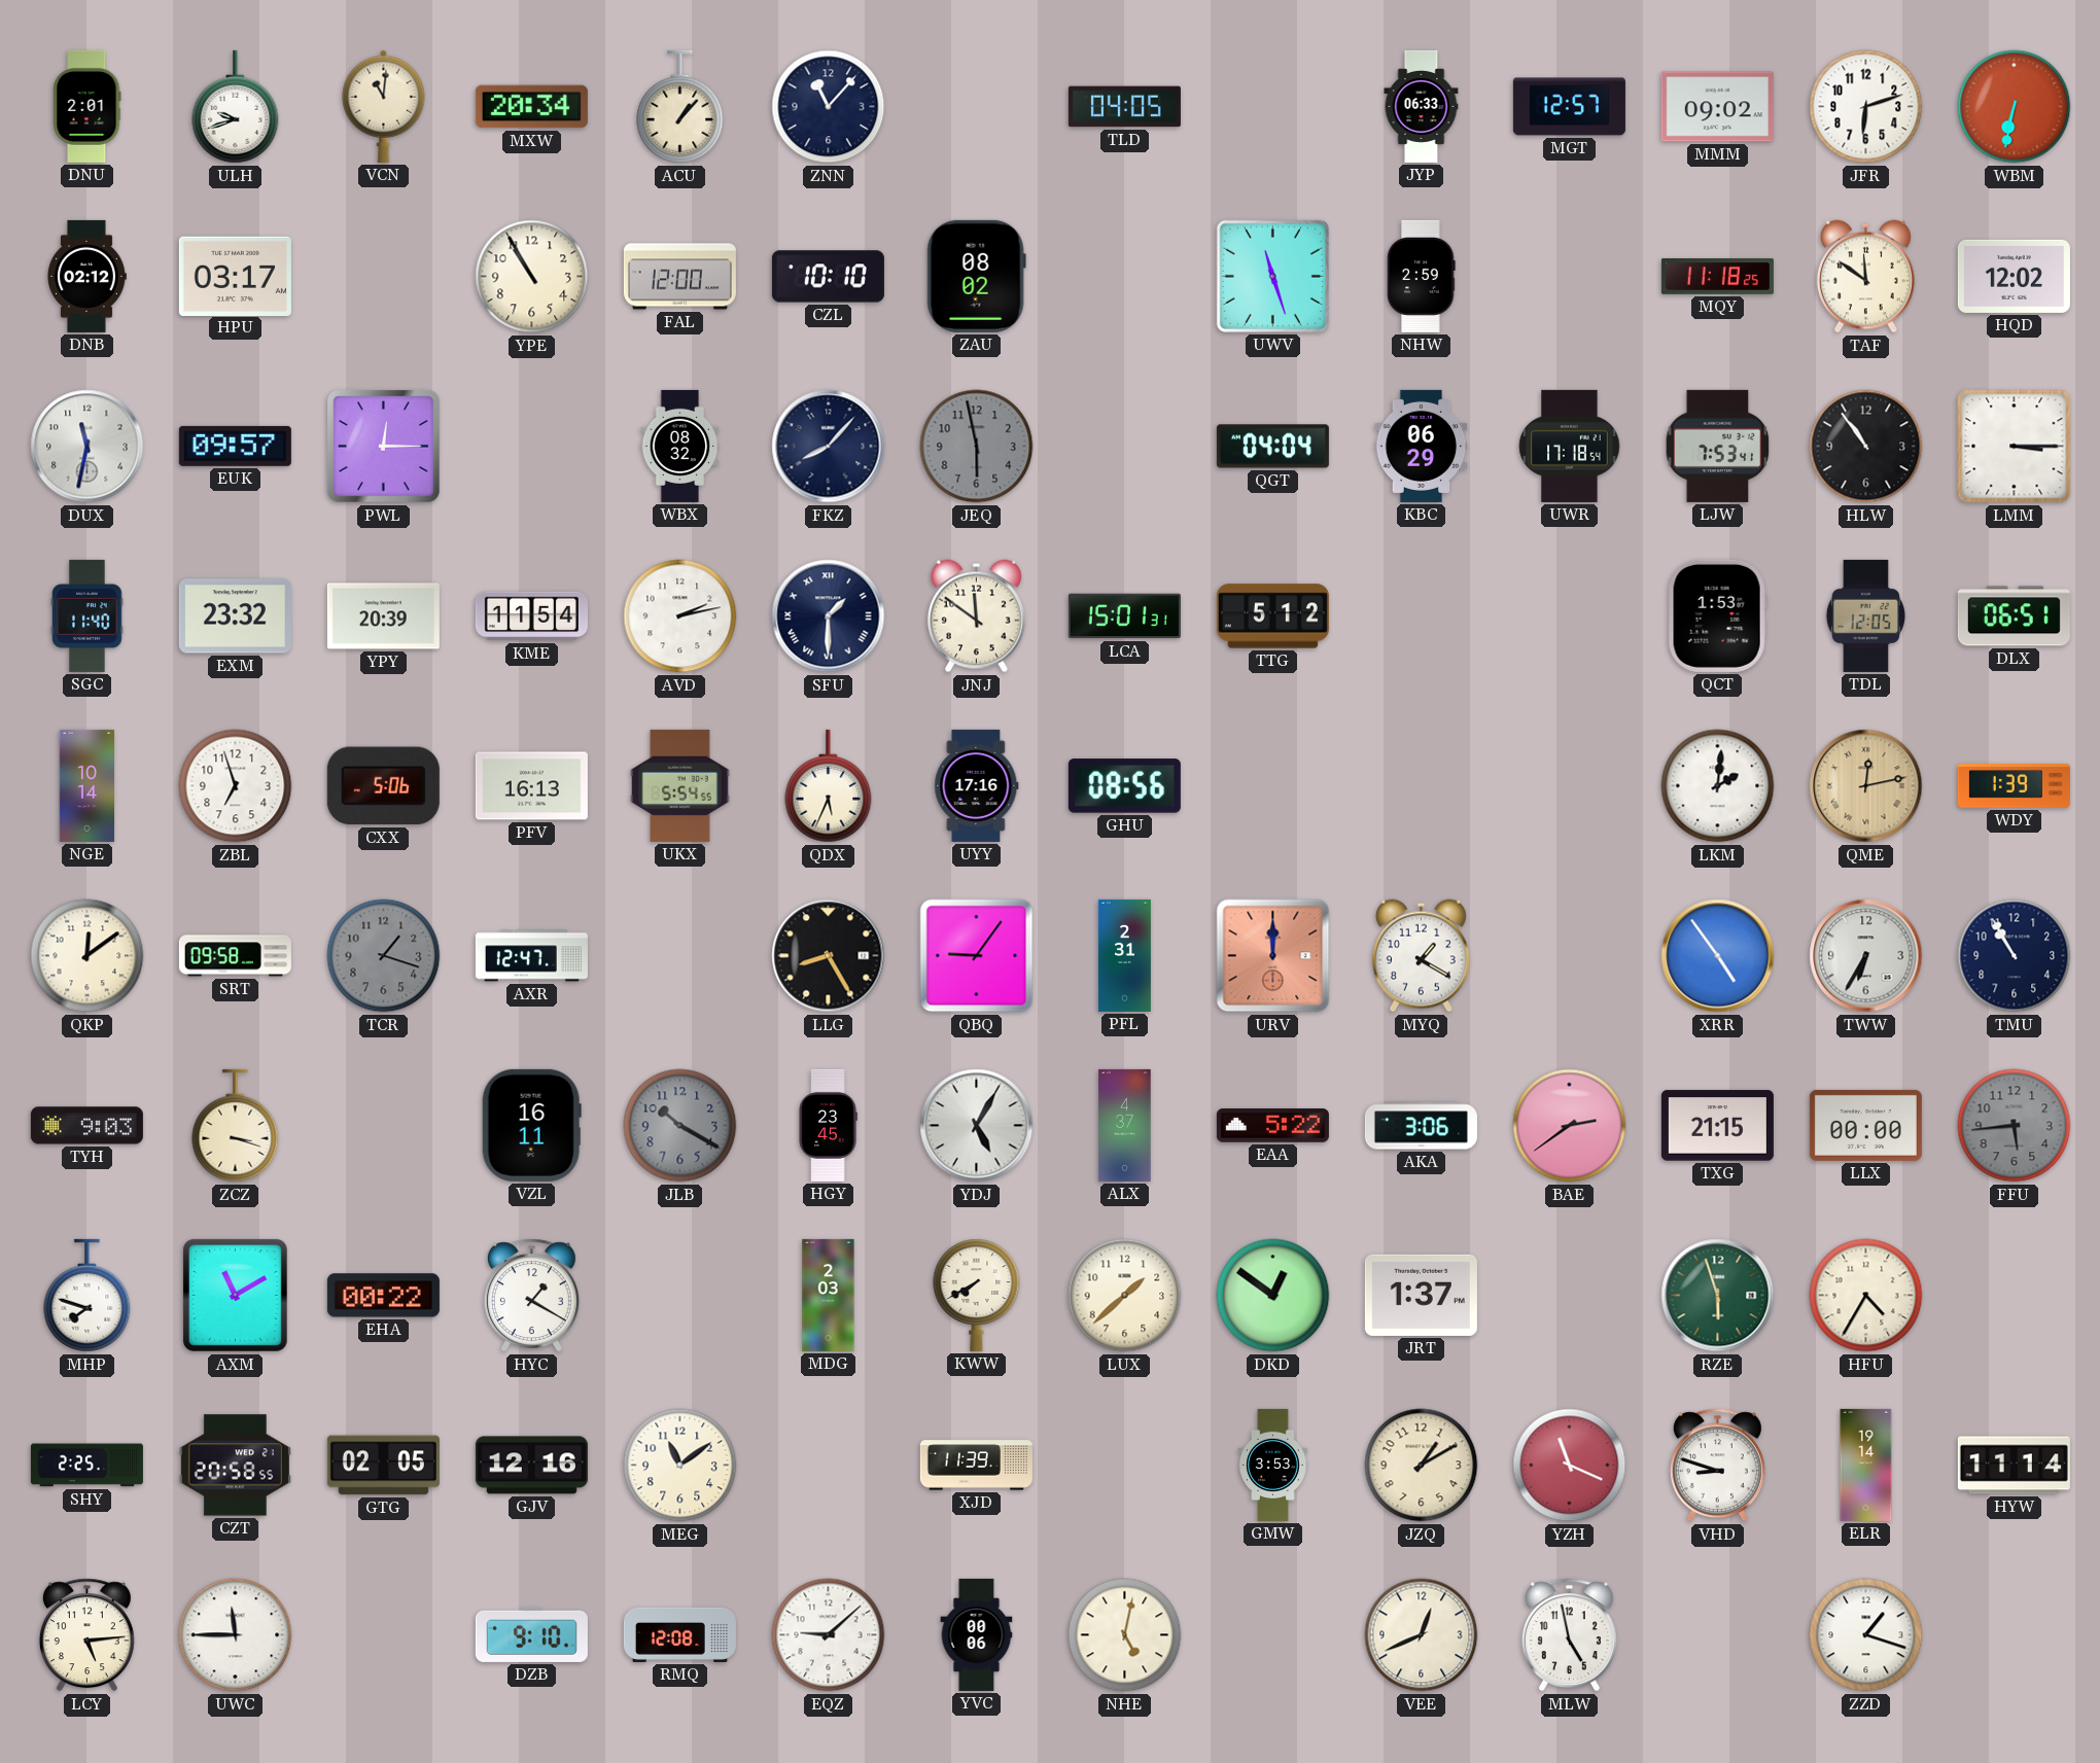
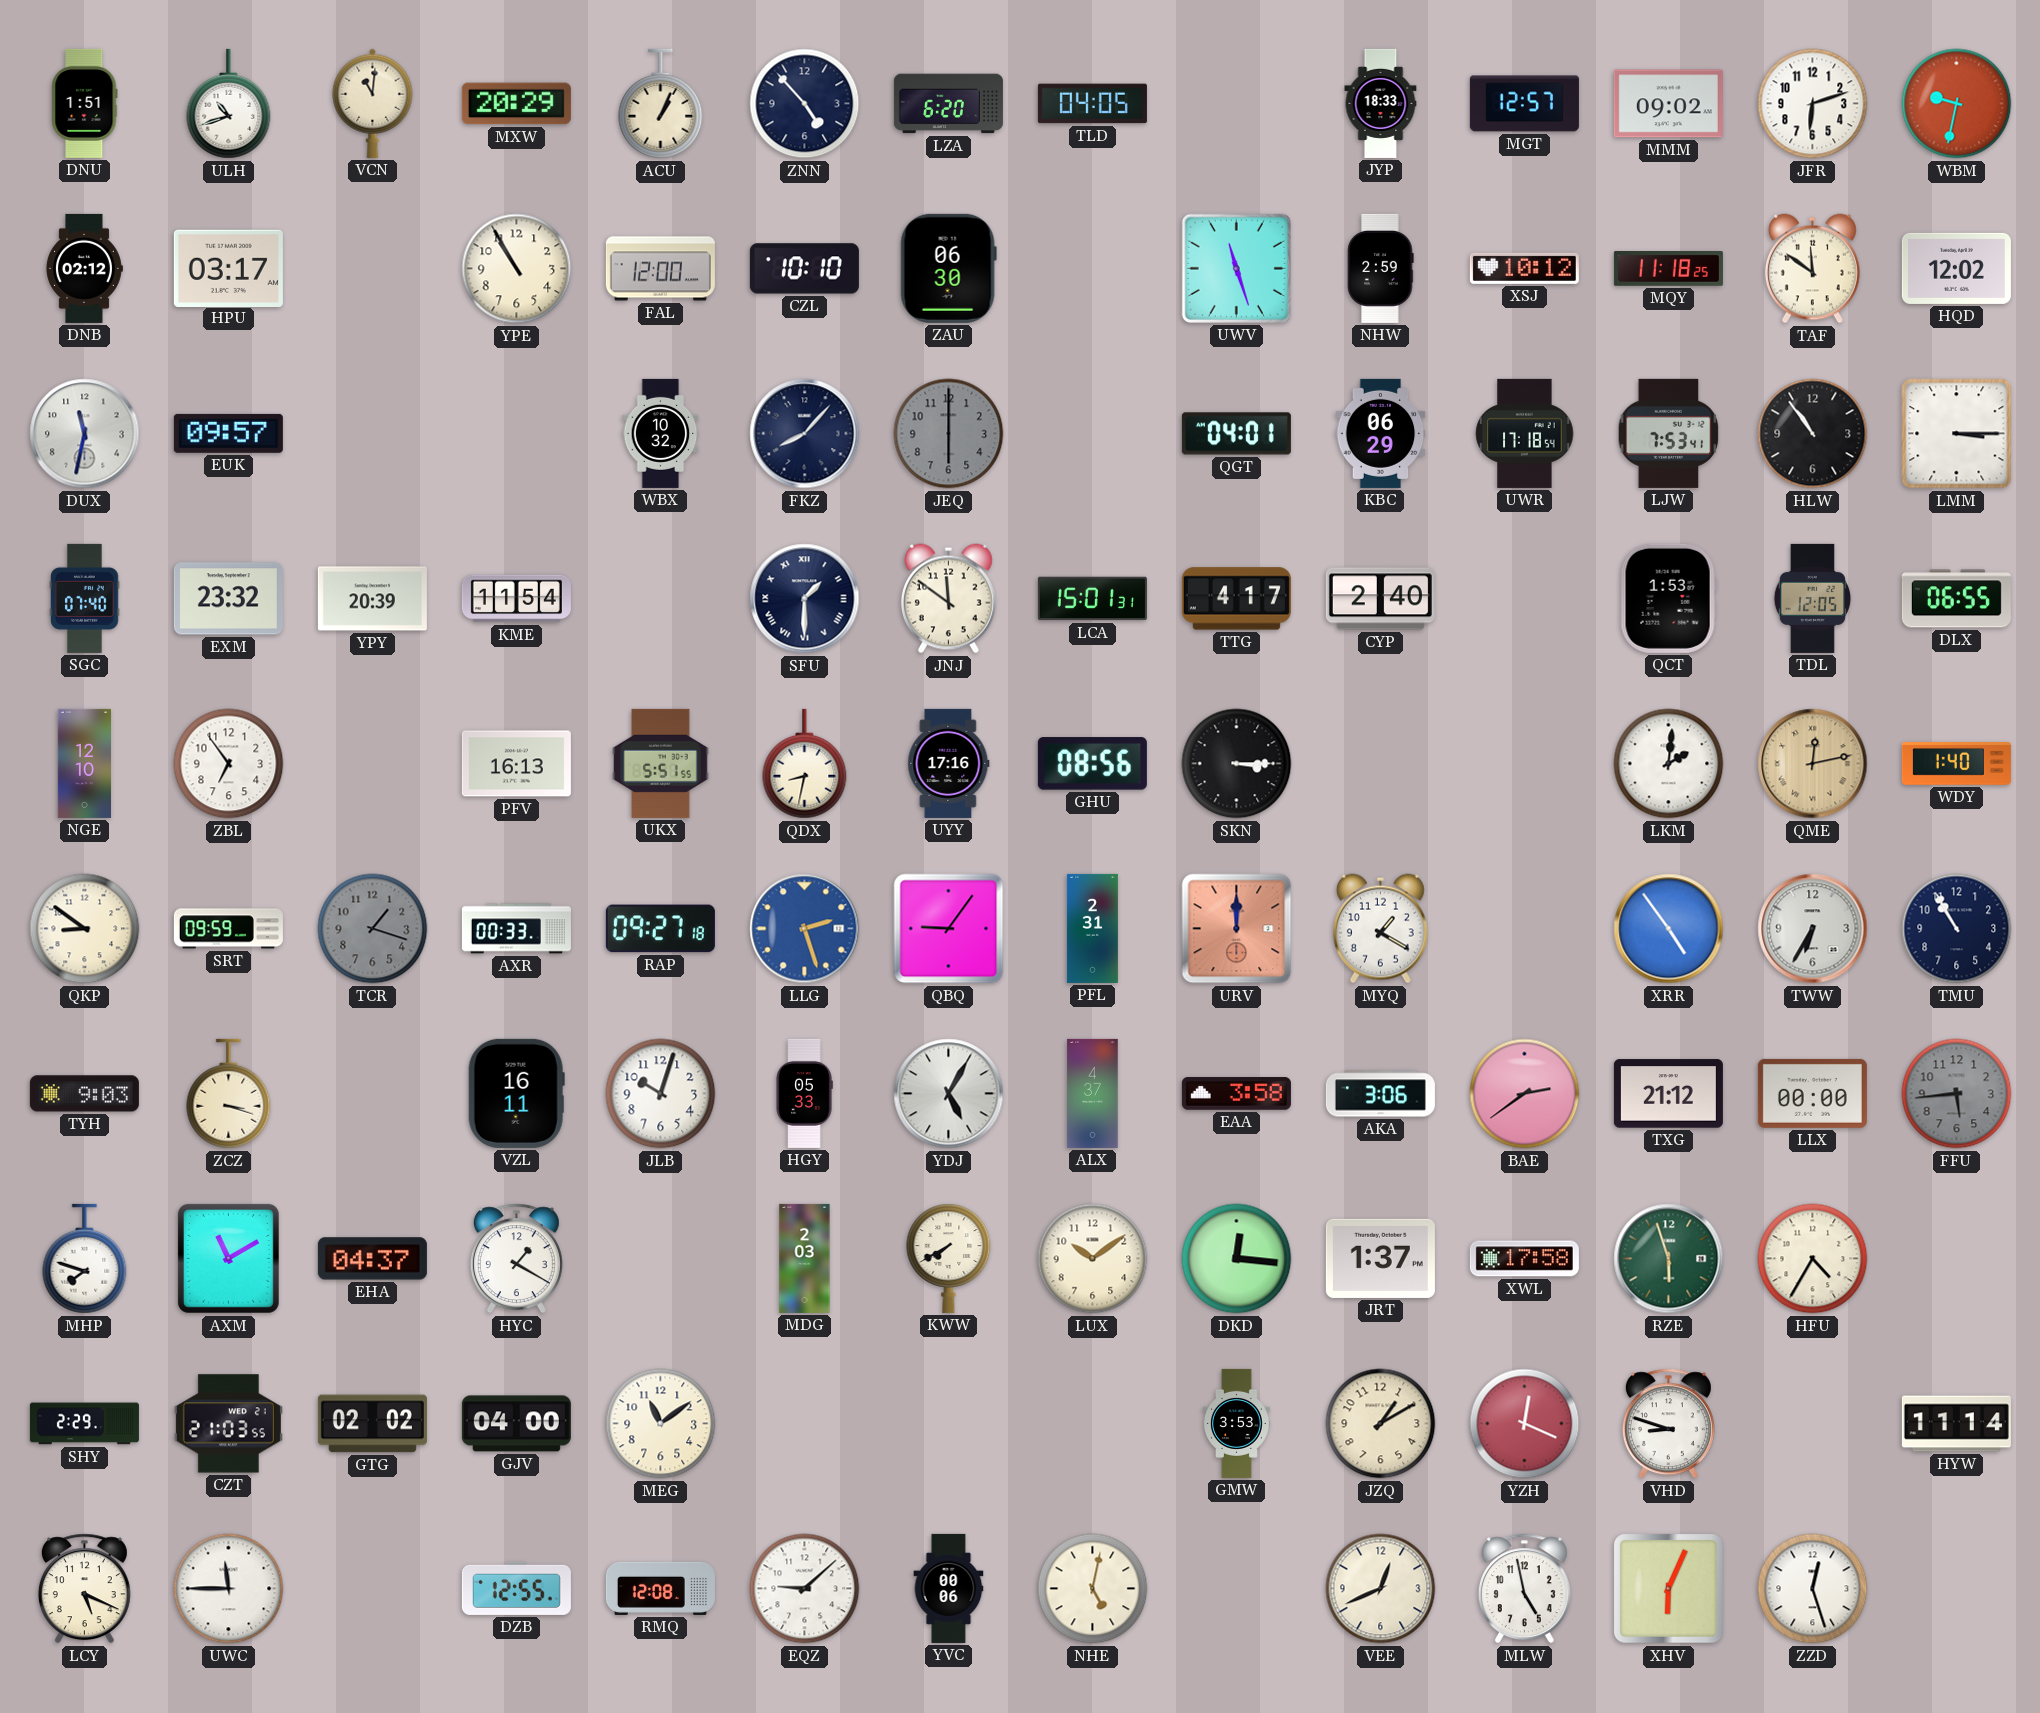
DNU: 2:01 -> 1:51
ULH: 9:42 -> 10:42
MXW: 20:34 -> 20:29
ACU: 1:07 -> 1:04
ZNN: 11:07 -> 4:53
LZA: none -> 6:20
JYP: 06:33 -> 18:33
WBM: 6:32 -> 9:32
ZAU: 08:02 -> 06:30
XSJ: none -> 10:12
PWL: 12:15 -> none
WBX: 08:32 -> 10:32
JEQ: 5:58 -> 6:00
QGT: 04:04 -> 04:01
SGC: 11:40 -> 07:40
AVD: 2:13 -> none
TTG: 5:12 -> 4:17
CYP: none -> 2:40
DLX: 06:51 -> 06:55
NGE: 10:14 -> 12:10
ZBL: 6:57 -> 6:54
CXX: 5:06 -> none
UKX: 5:54 -> 5:51
QDX: 5:34 -> 8:32
SKN: none -> 3:15
WDY: 1:39 -> 1:40
QKP: 12:09 -> 8:51
SRT: 09:58 -> 09:59
AXR: 12:47 -> 00:33
RAP: none -> 09:27
LLG: 8:25 -> 2:27
LLG dial: black -> blue
JLB: 10:20 -> 10:03
JLB dial: grey -> white
HGY: 23:45 -> 05:33
EAA: 5:22 -> 3:58
TXG: 21:15 -> 21:12
EHA: 00:22 -> 04:37
LUX: 1:38 -> 10:09
DKD: 12:51 -> 12:16
XWL: none -> 17:58
SHY: 2:25 -> 2:29
CZT: 20:58 -> 21:03
GTG: 02:05 -> 02:02
GJV: 12:16 -> 04:00
XJD: 11:39 -> none
YZH: 11:19 -> 12:19
ELR: 19:14 -> none
LCY: 5:14 -> 5:19
DZB: 9:10 -> 12:55
XHV: none -> 6:04
ZZD: 1:18 -> 12:27
